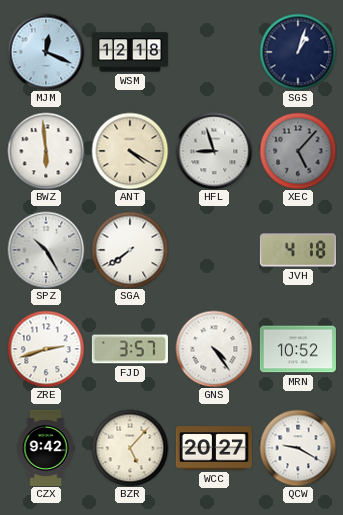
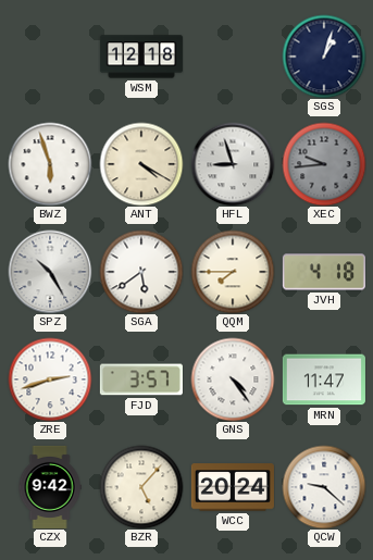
MJM: 12:19 -> none
BWZ: 5:59 -> 5:57
XEC: 5:07 -> 9:44
SGA: 7:39 -> 5:39
QQM: none -> 7:45
MRN: 10:52 -> 11:47
WCC: 20:27 -> 20:24
QCW: 9:20 -> 9:22
